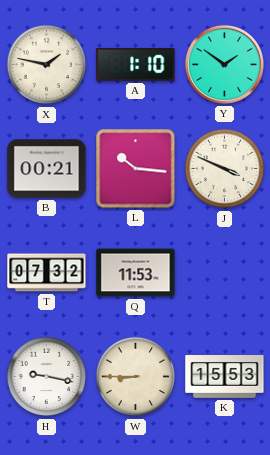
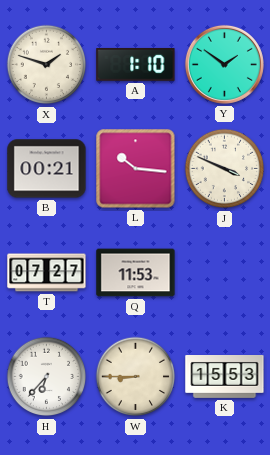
X: 1:47 -> 1:48
T: 07:32 -> 07:27
H: 9:17 -> 6:37
